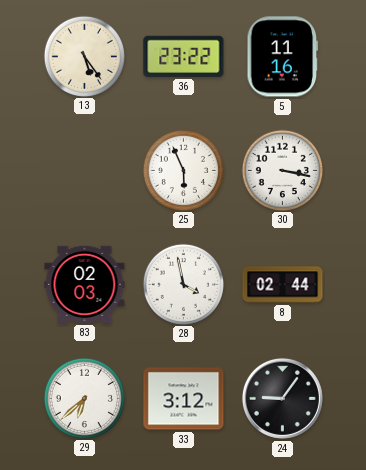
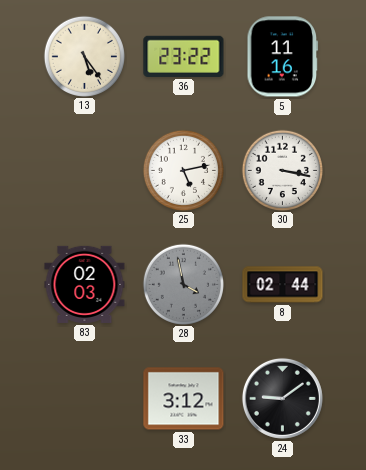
25: 5:56 -> 5:13
28 dial: white -> grey
29: 6:38 -> none
24: 9:06 -> 9:09
